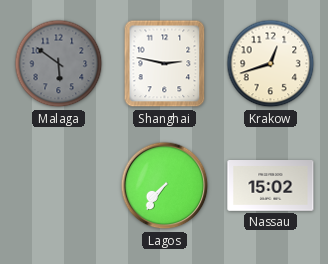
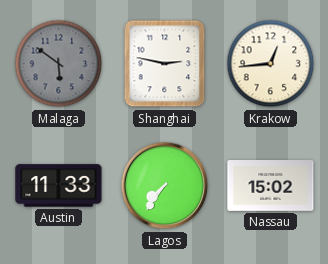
Krakow: 12:42 -> 12:44
Austin: none -> 11:33
